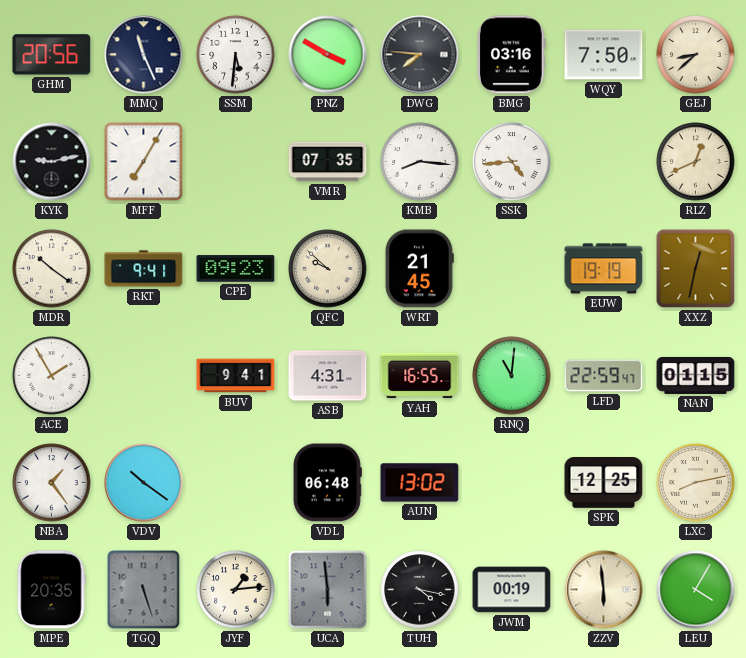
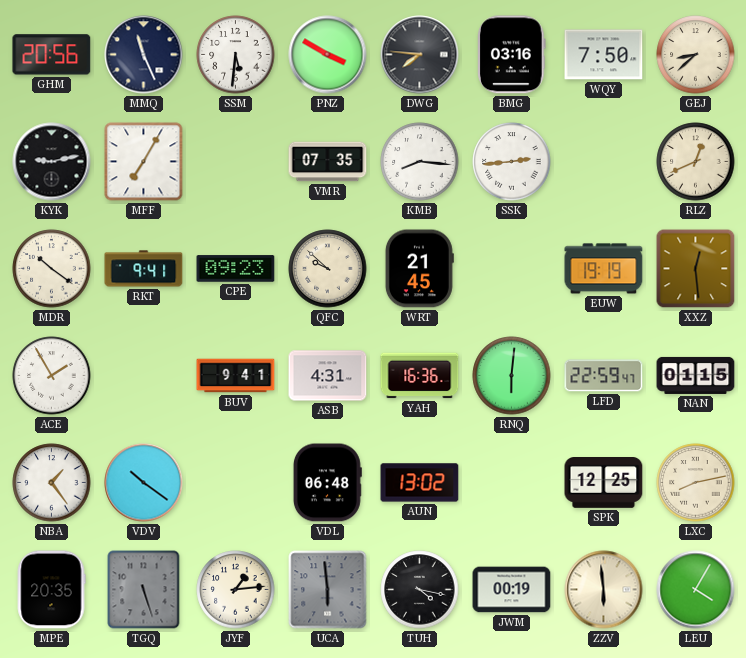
SSK: 4:44 -> 2:44
XXZ: 12:32 -> 12:29
YAH: 16:55 -> 16:36
RNQ: 11:01 -> 6:01
